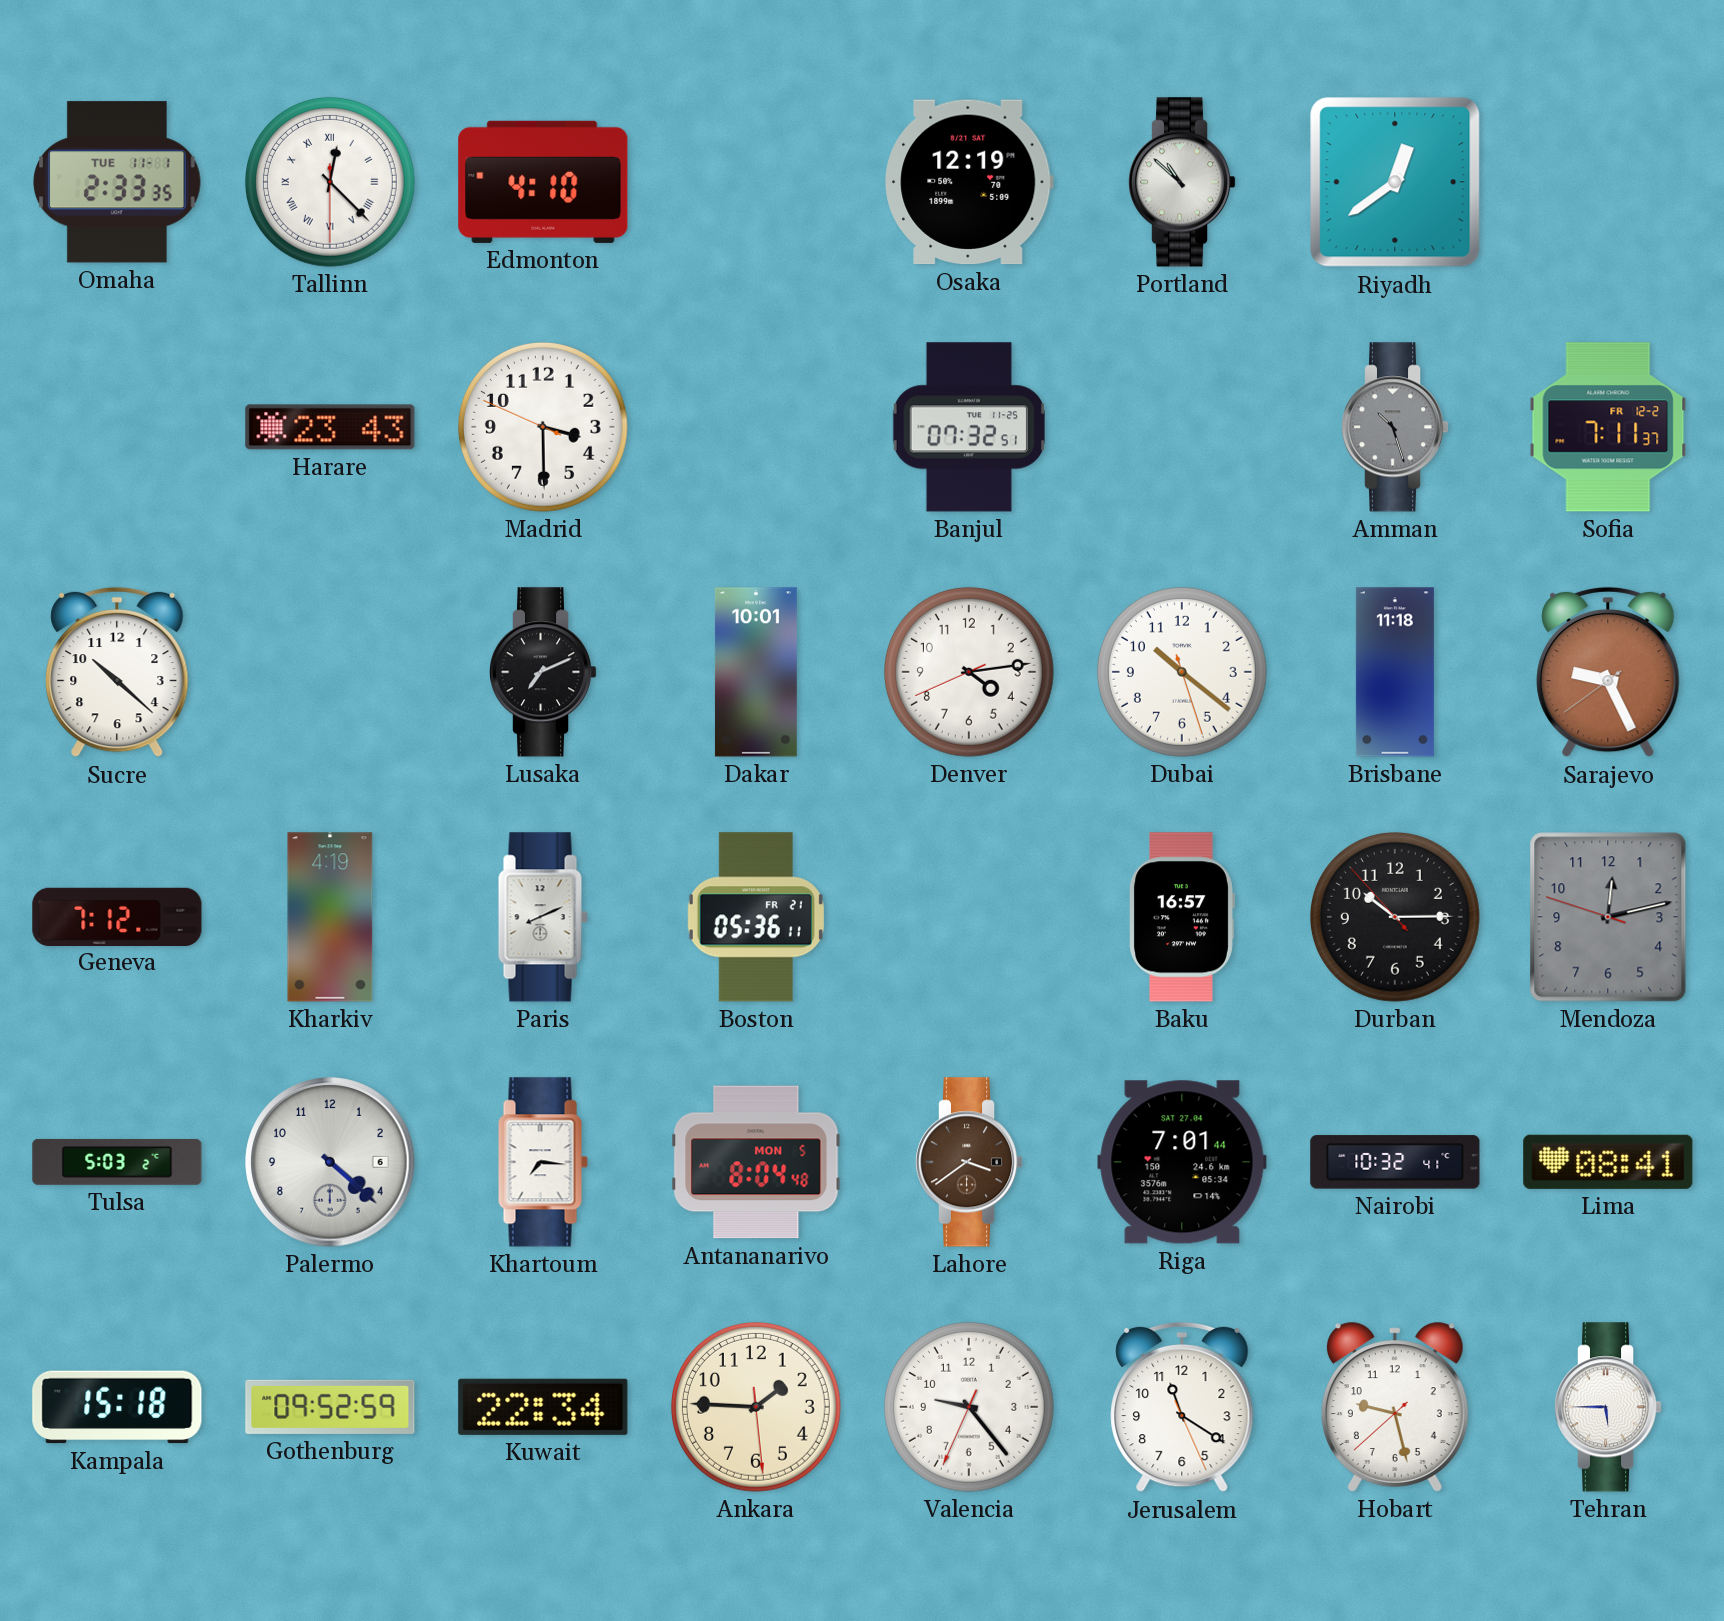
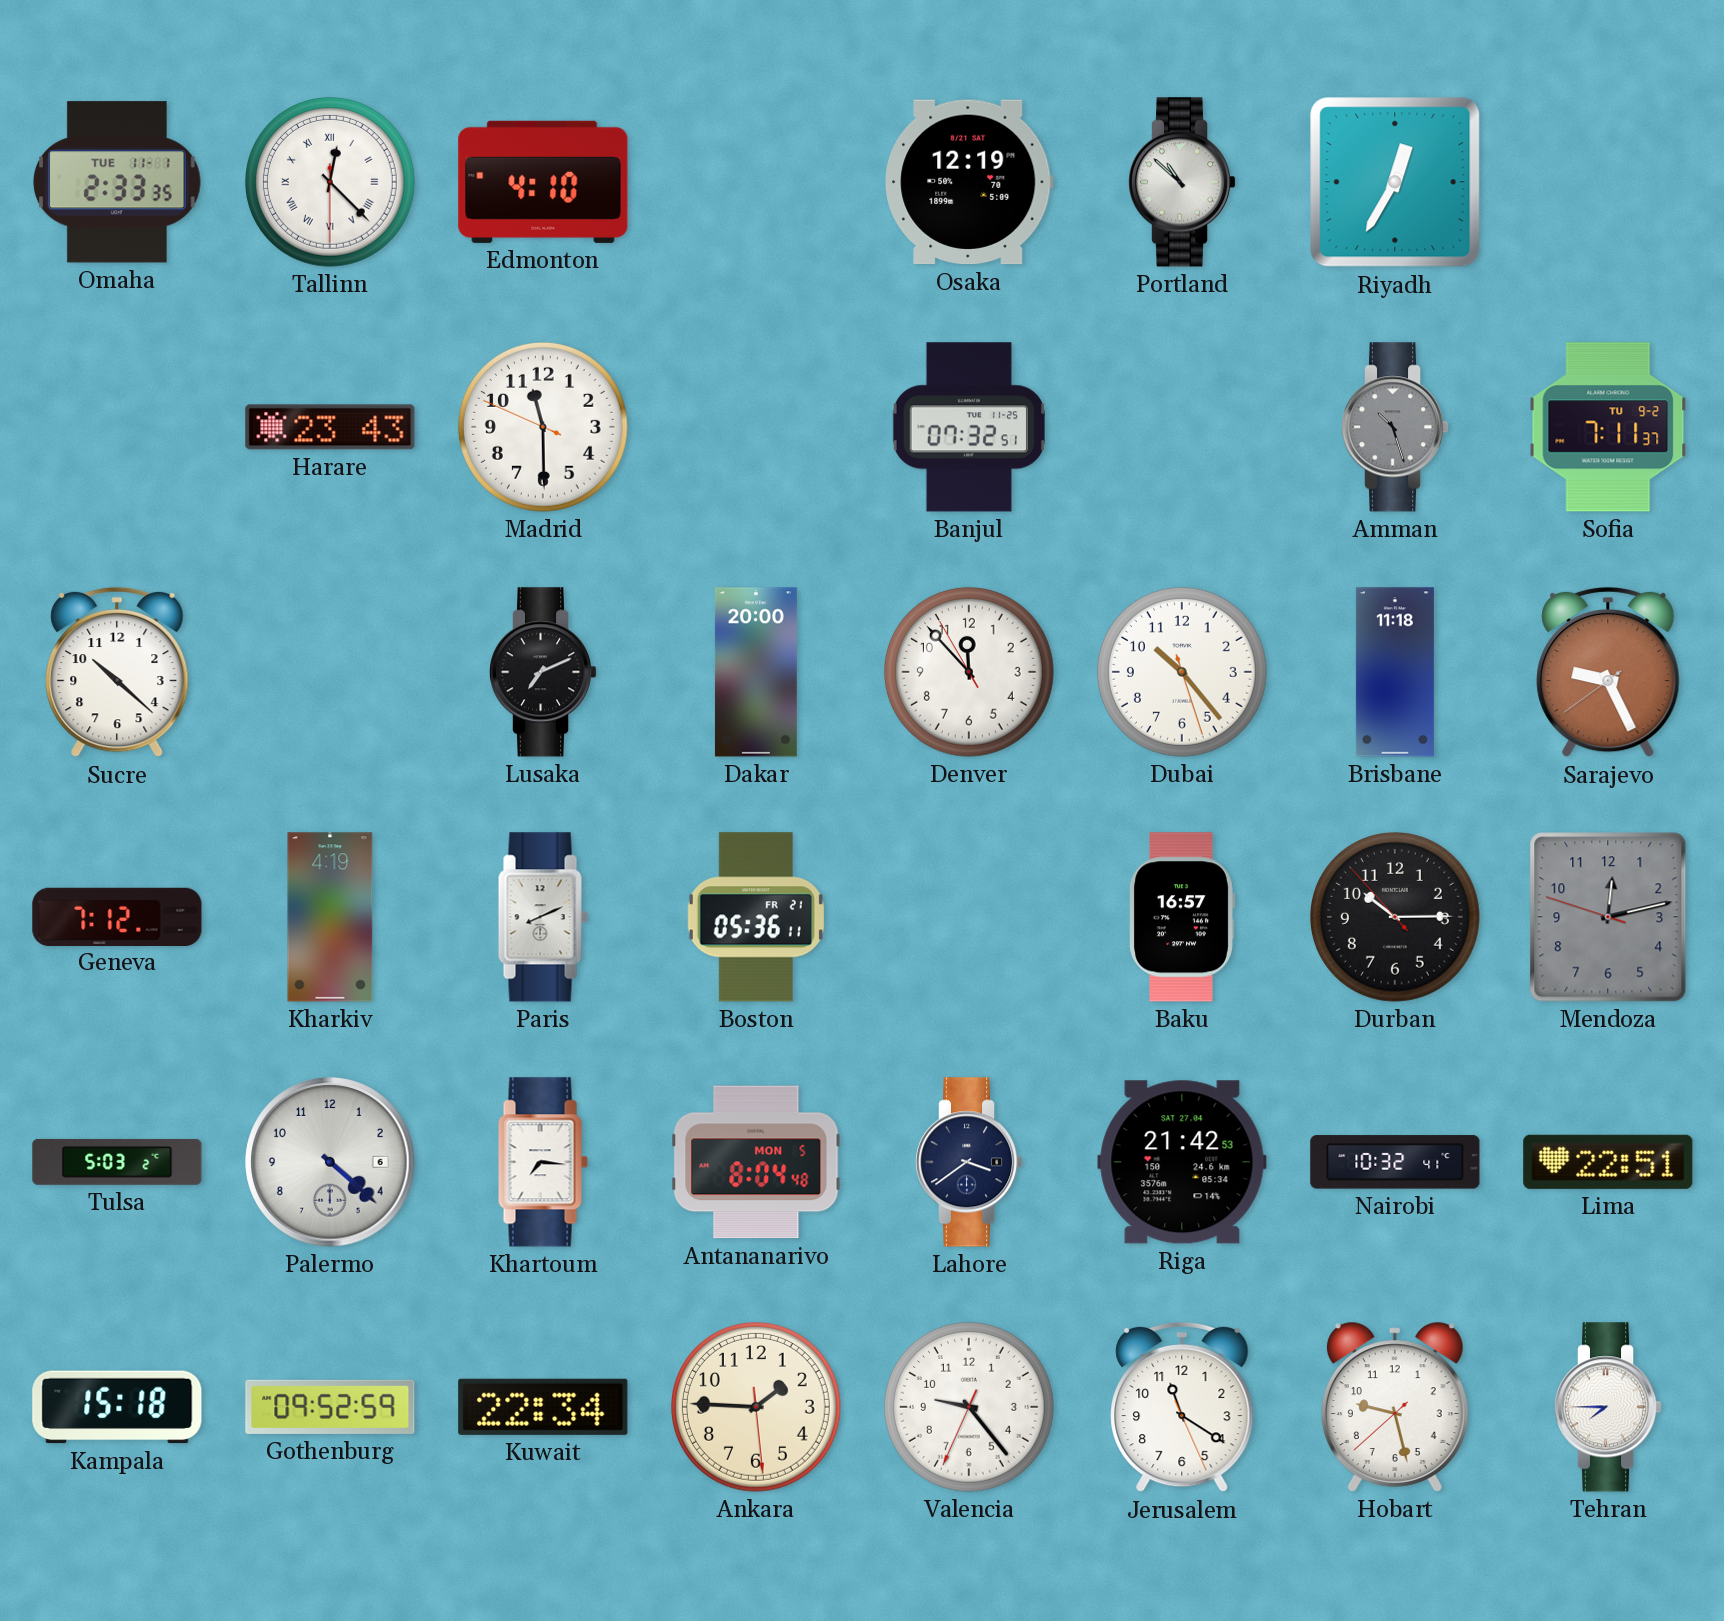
Riyadh: 12:39 -> 12:35
Madrid: 3:29 -> 11:29
Sofia date: FR 12-2 -> TU 9-2
Dakar: 10:01 -> 20:00
Denver: 4:13 -> 11:52
Dubai: 10:21 -> 10:23
Lahore dial: brown -> navy
Riga: 7:01 -> 21:42
Lima: 08:41 -> 22:51
Tehran: 5:45 -> 7:45
